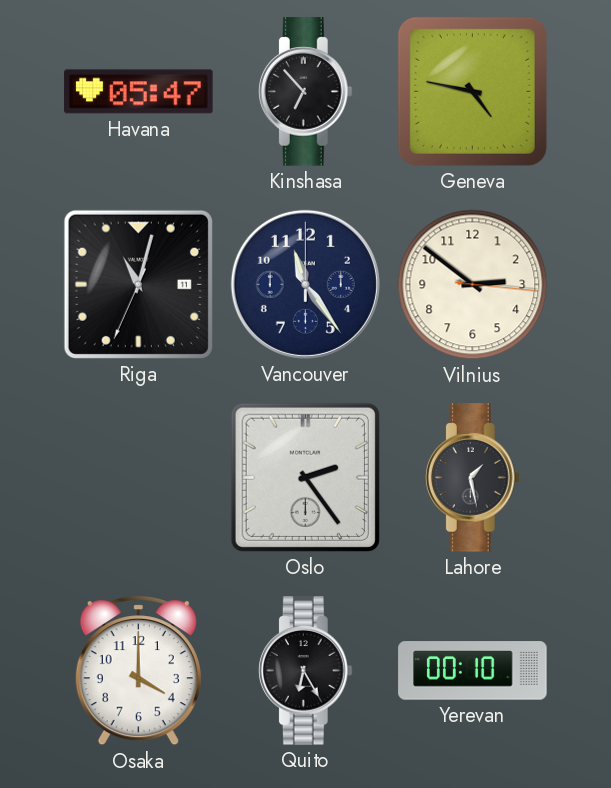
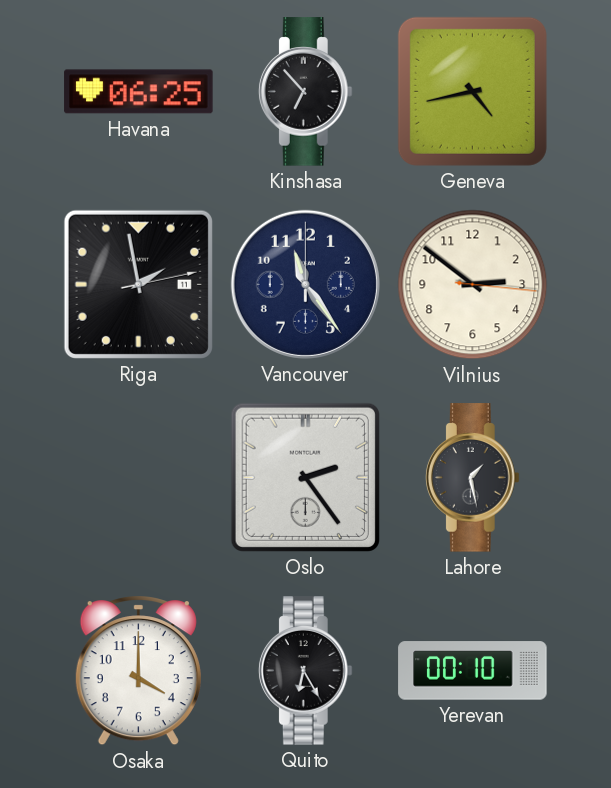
Havana: 05:47 -> 06:25
Geneva: 4:47 -> 4:43
Riga: 11:02 -> 1:58
